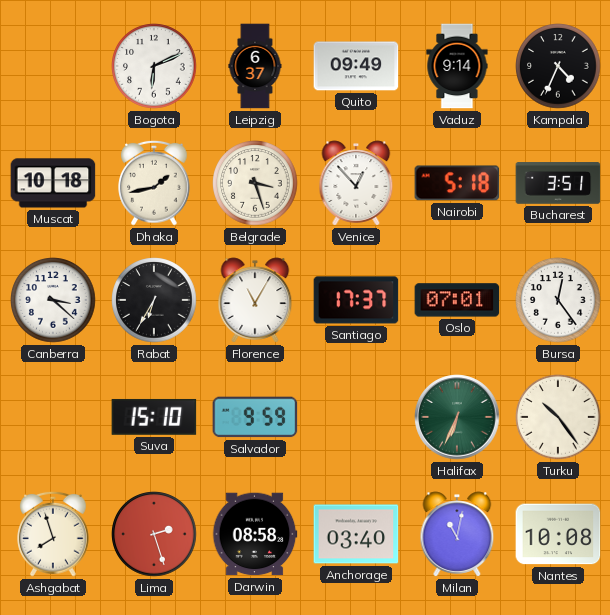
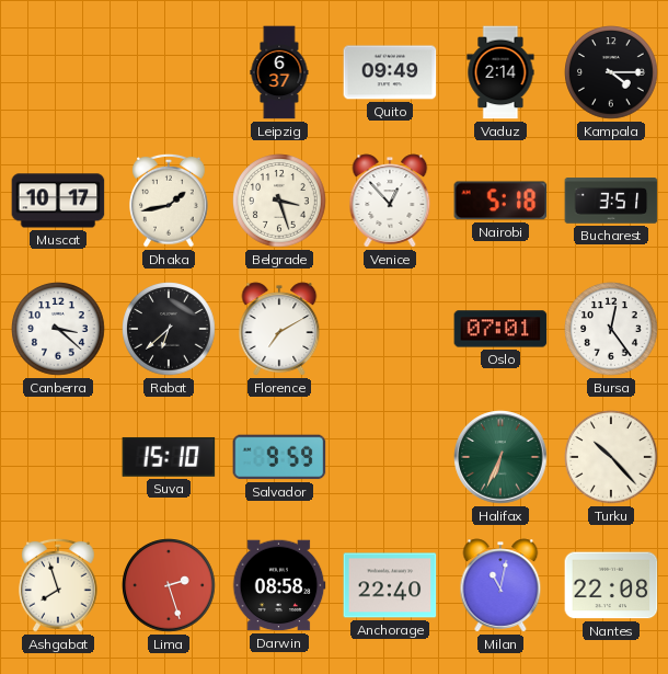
Bogota: 6:11 -> none
Vaduz: 9:14 -> 2:14
Kampala: 4:34 -> 4:15
Muscat: 10:18 -> 10:17
Rabat: 6:35 -> 6:38
Florence: 11:05 -> 7:10
Santiago: 17:37 -> none
Turku: 10:24 -> 10:23
Anchorage: 03:40 -> 22:40
Nantes: 10:08 -> 22:08
